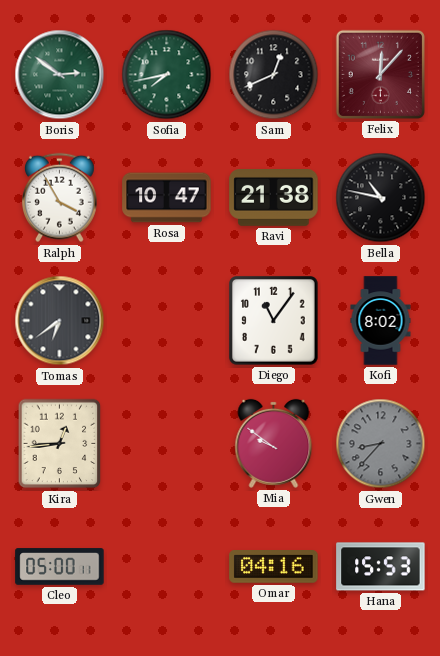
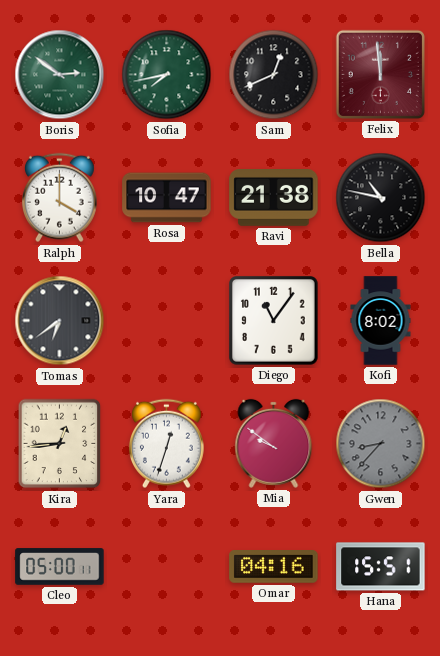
Felix: 12:07 -> 11:59
Ralph: 3:55 -> 4:00
Yara: none -> 12:33
Hana: 15:53 -> 15:51
